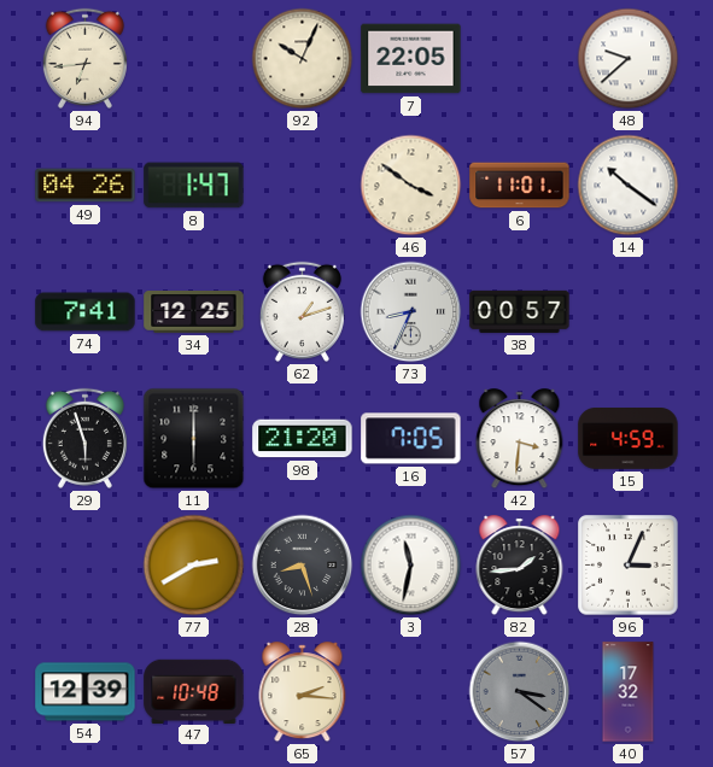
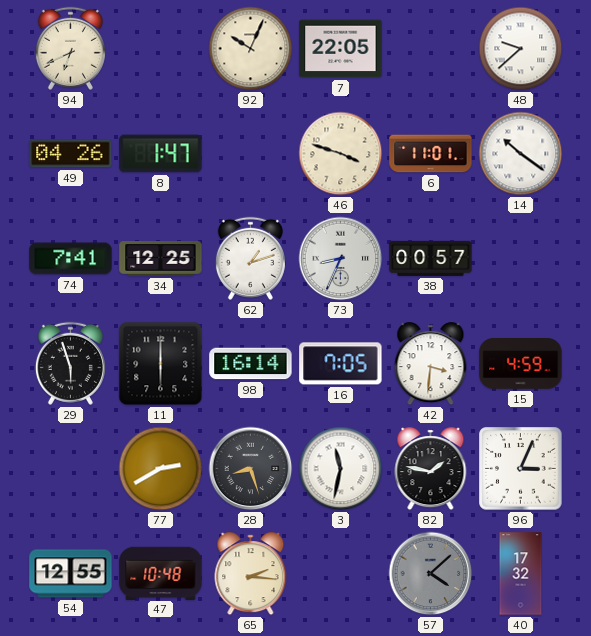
94: 6:44 -> 6:41
46: 3:51 -> 3:48
98: 21:20 -> 16:14
82: 1:44 -> 1:47
54: 12:39 -> 12:55
57: 3:21 -> 4:08
